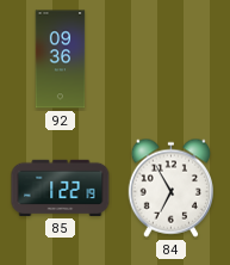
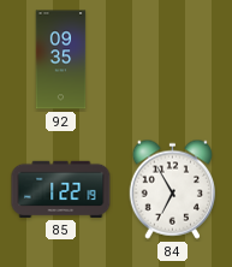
92: 09:36 -> 09:35
